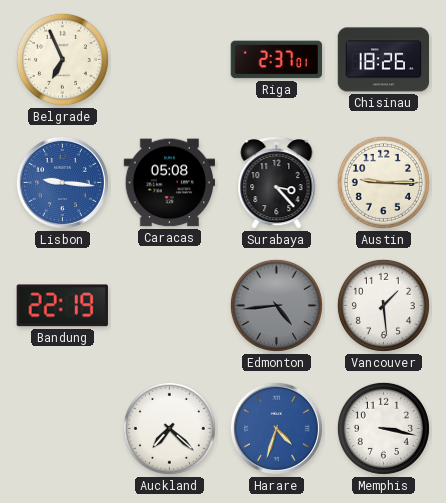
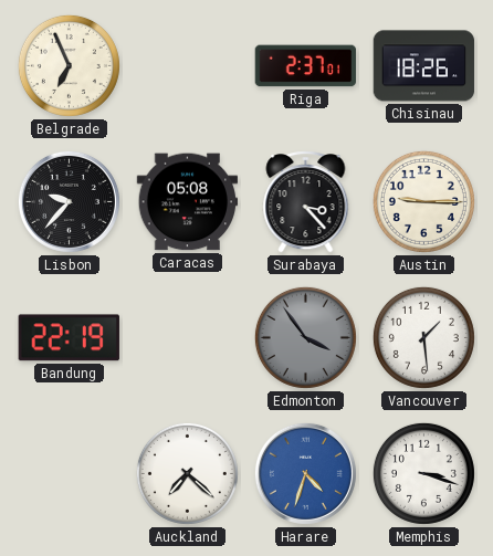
Lisbon: 9:16 -> 9:37
Lisbon dial: blue -> black
Edmonton: 4:44 -> 3:54
Memphis: 3:17 -> 3:18
